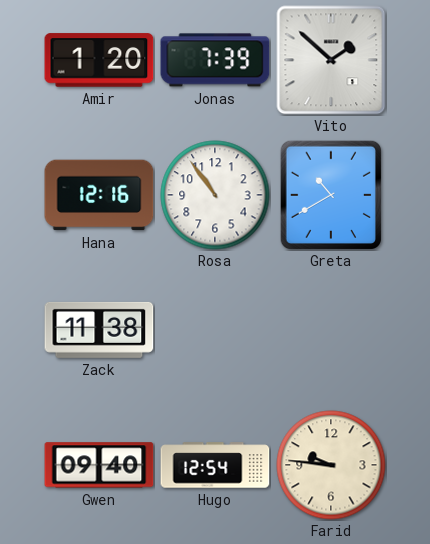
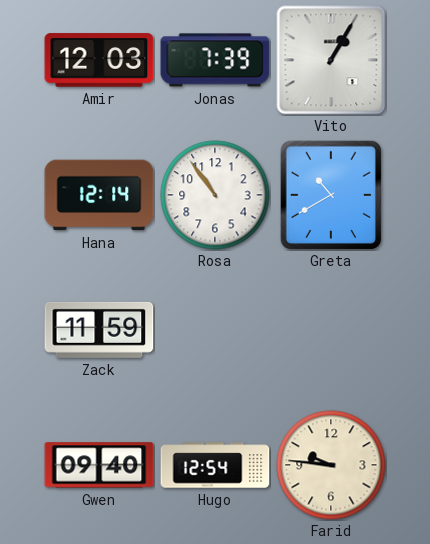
Amir: 1:20 -> 12:03
Vito: 1:52 -> 1:05
Hana: 12:16 -> 12:14
Zack: 11:38 -> 11:59
